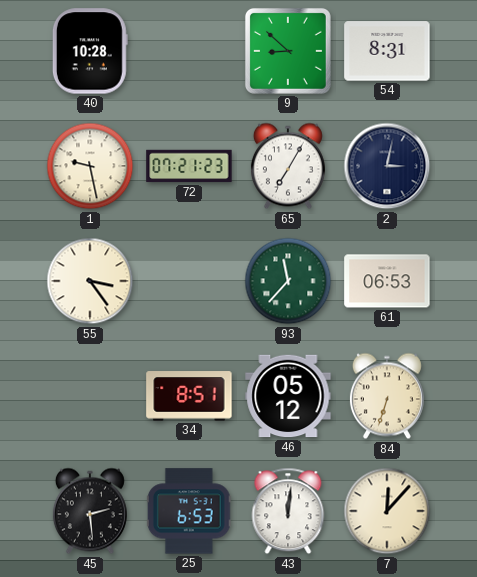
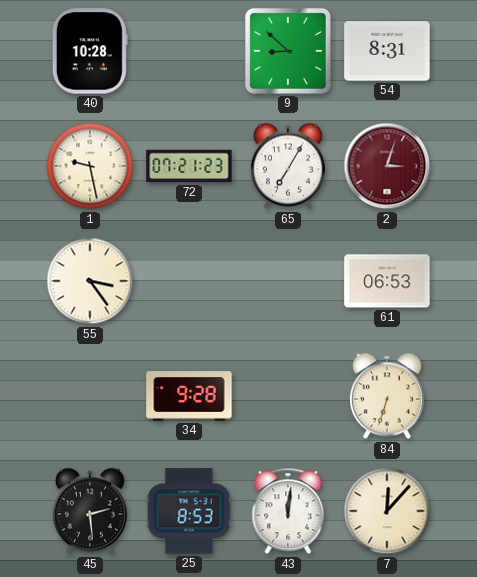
2: 3:02 -> 3:03
2 dial: navy -> burgundy
93: 11:37 -> none
34: 8:51 -> 9:28
46: 05:12 -> none
25: 6:53 -> 8:53
